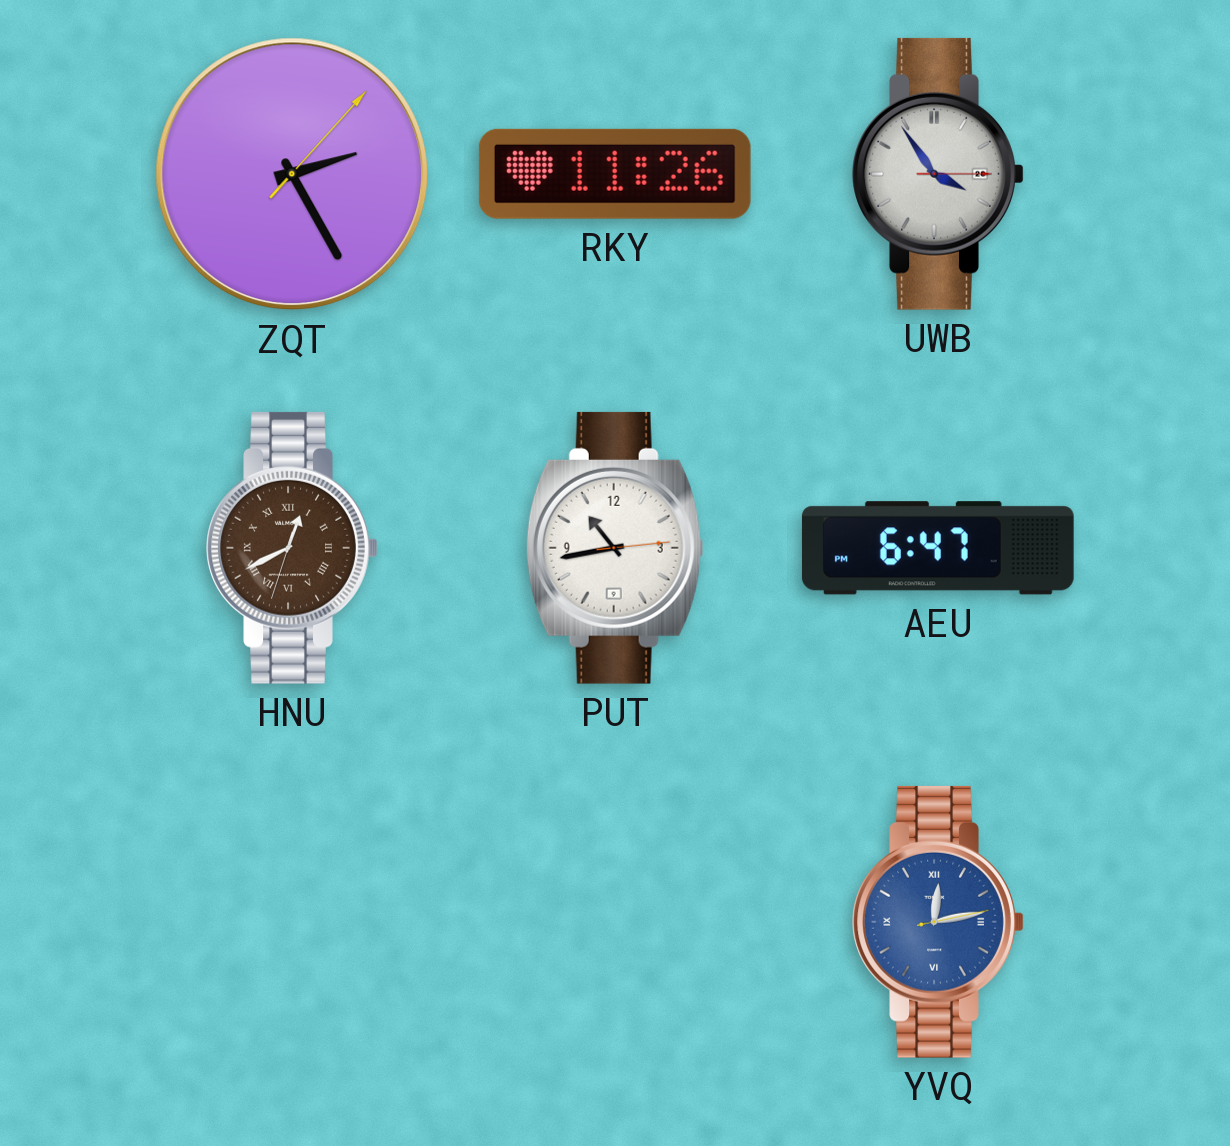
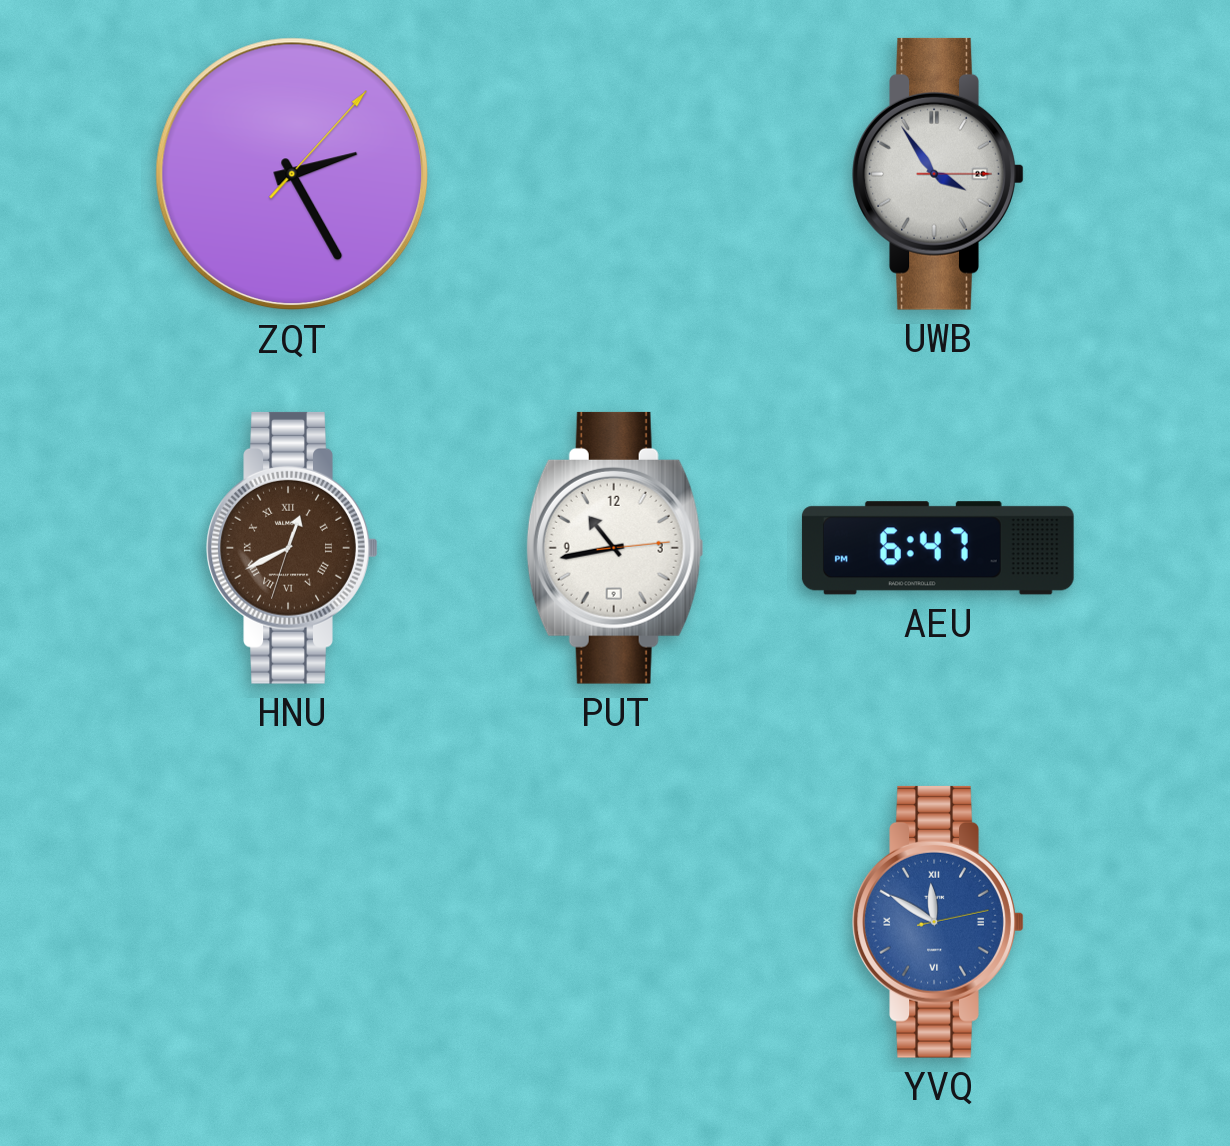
RKY: 11:26 -> none
YVQ: 12:13 -> 11:50
